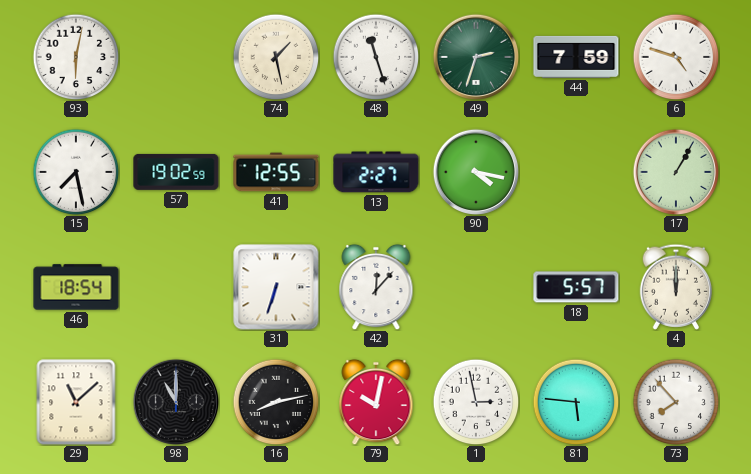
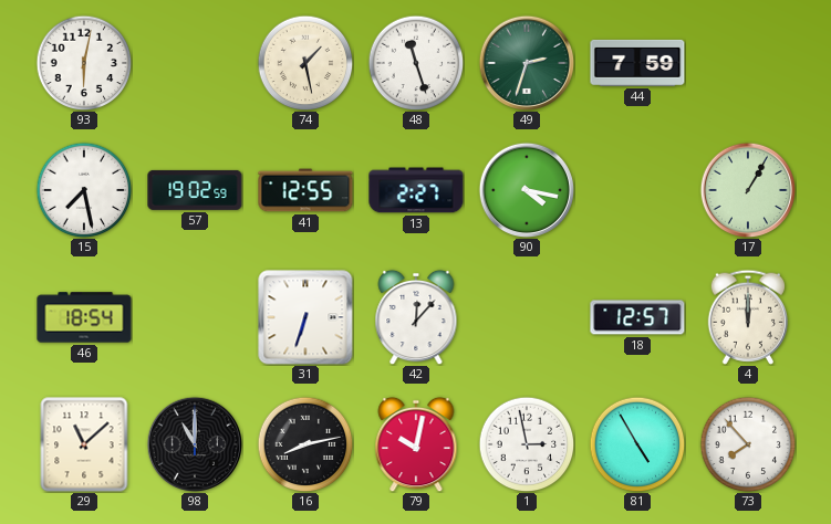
6: 4:48 -> none
18: 5:57 -> 12:57
81: 5:46 -> 4:55
